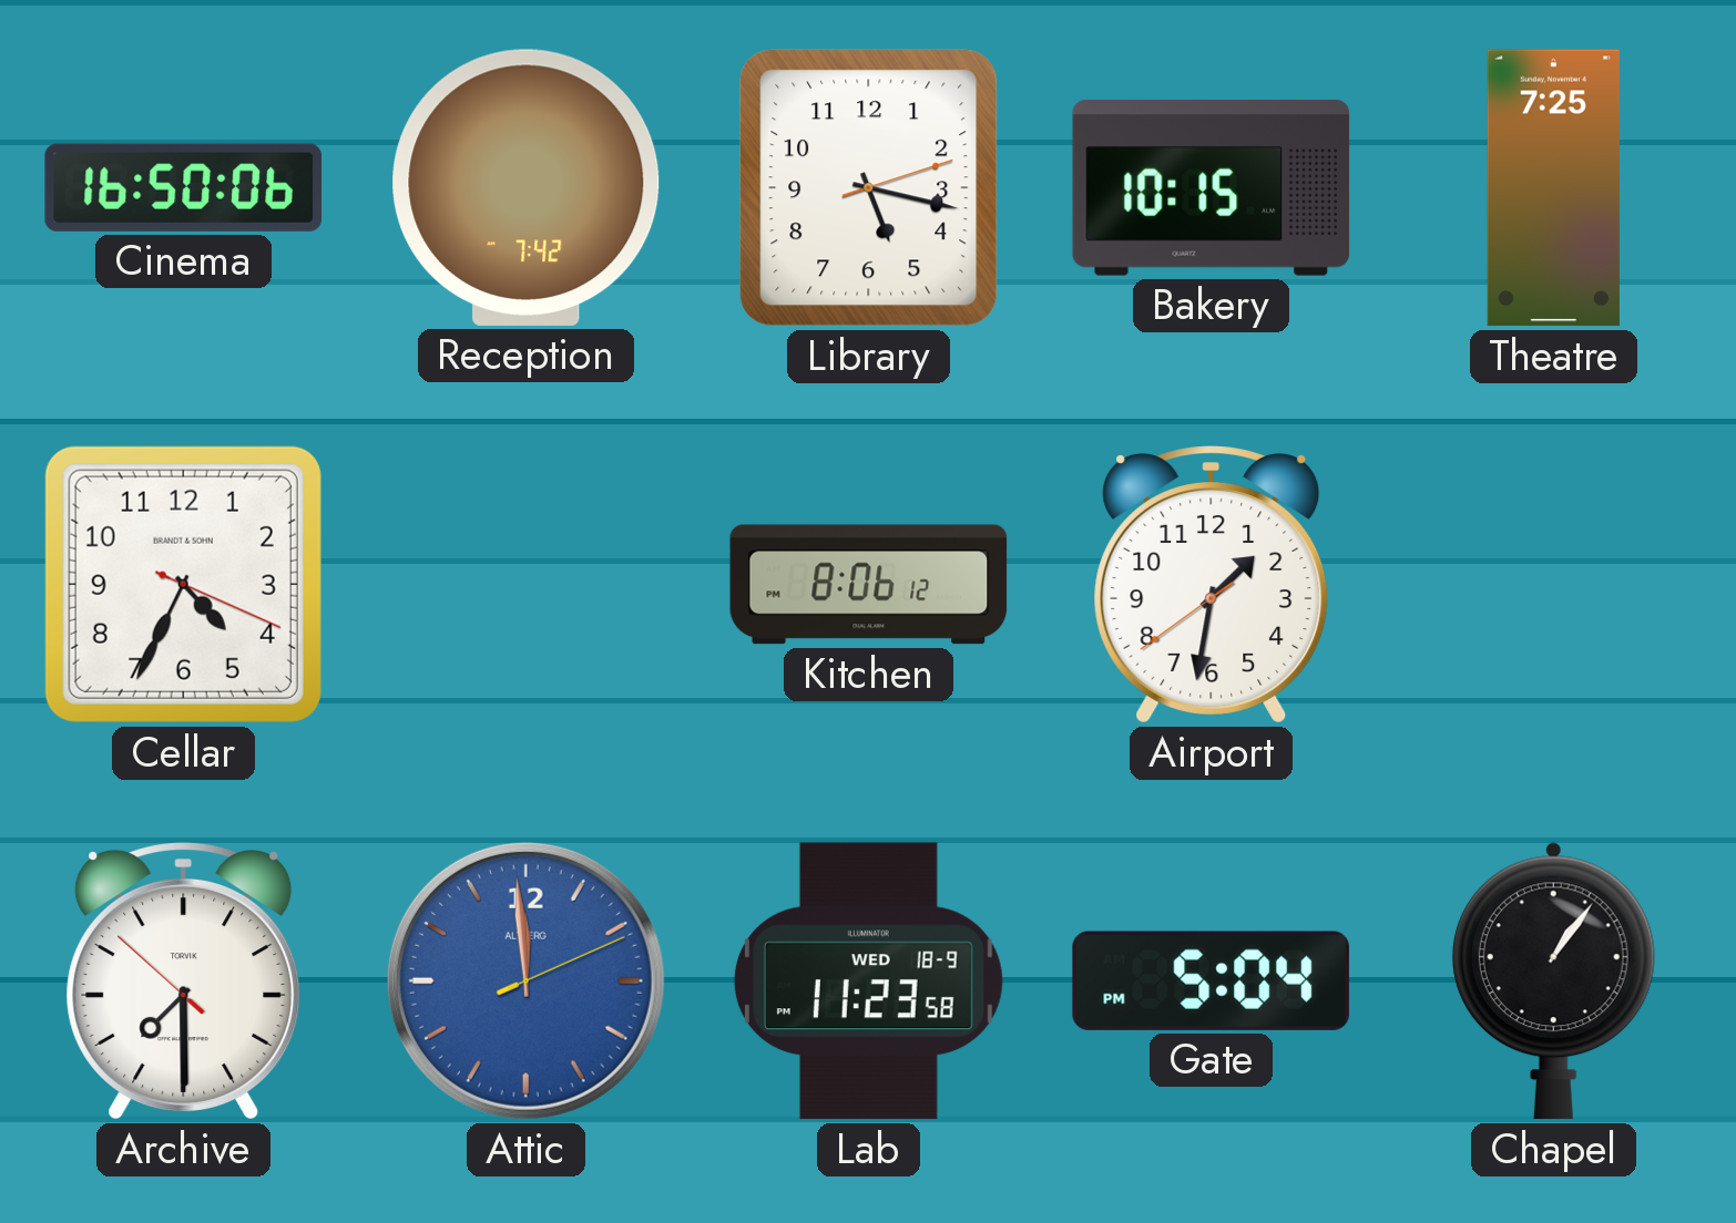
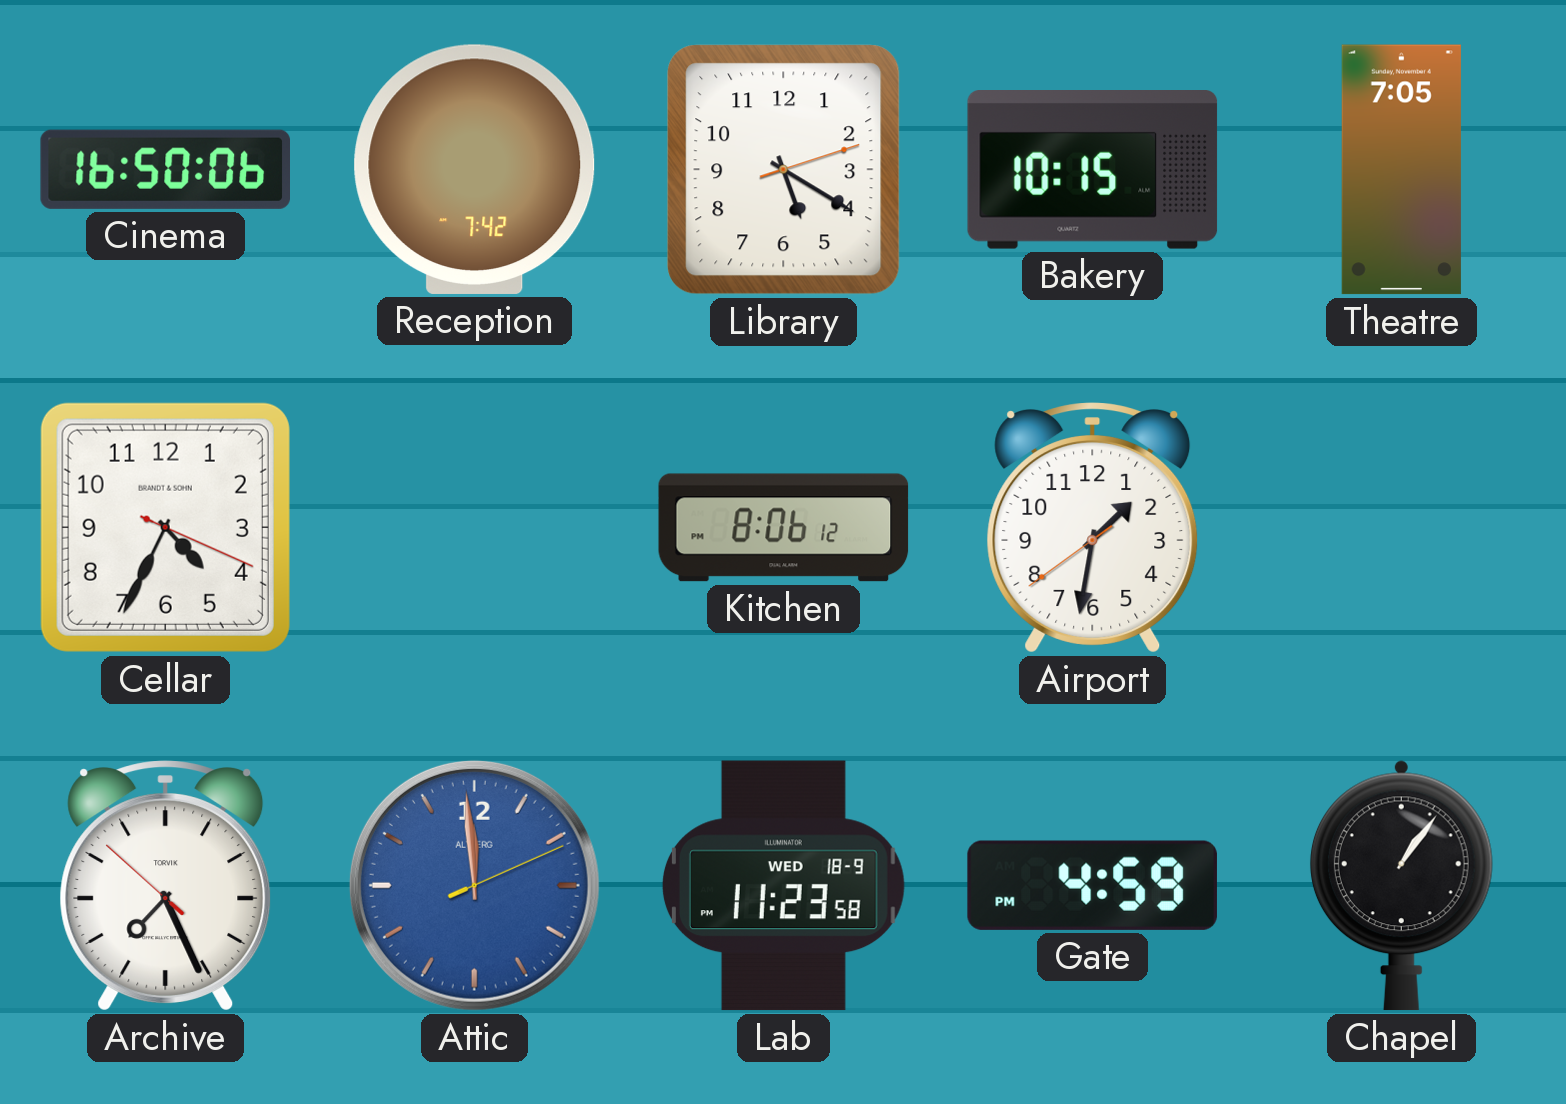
Library: 5:17 -> 5:20
Theatre: 7:25 -> 7:05
Archive: 7:29 -> 7:25
Gate: 5:04 -> 4:59
